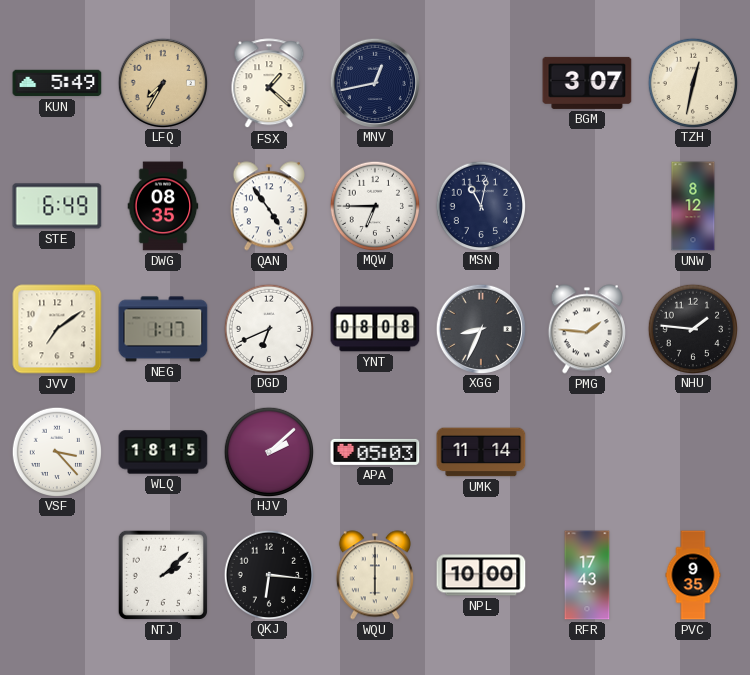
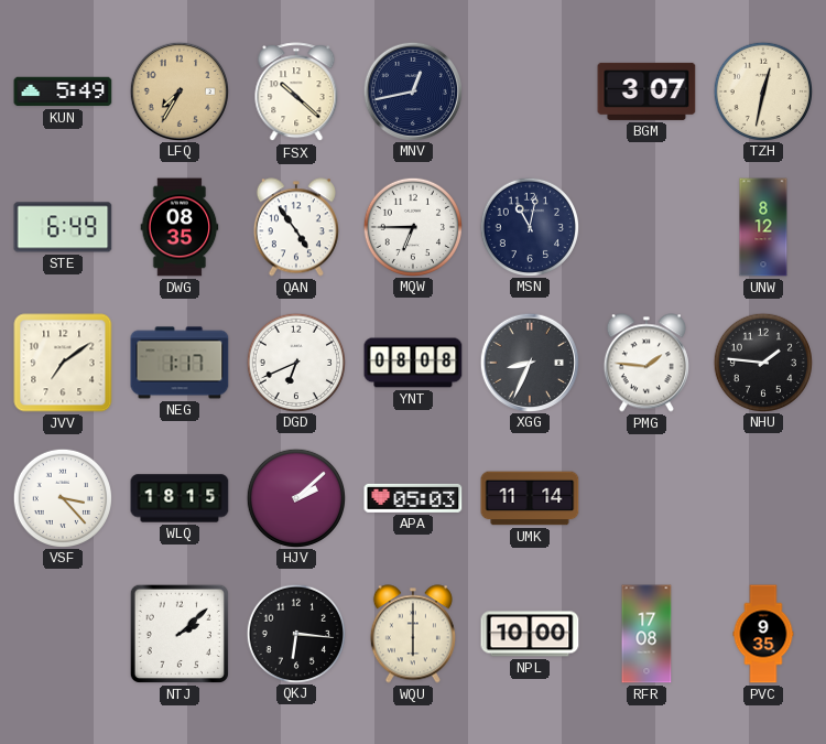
FSX: 1:22 -> 10:22
RFR: 17:43 -> 17:08
